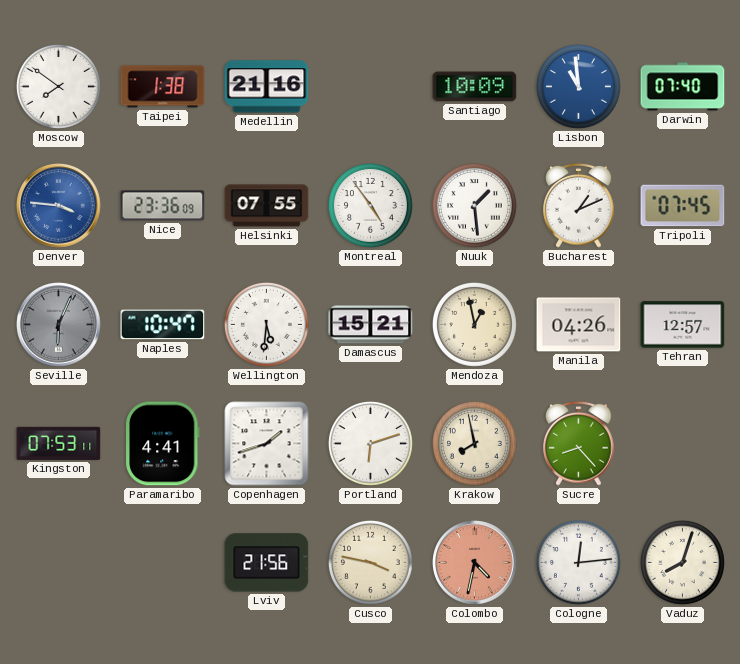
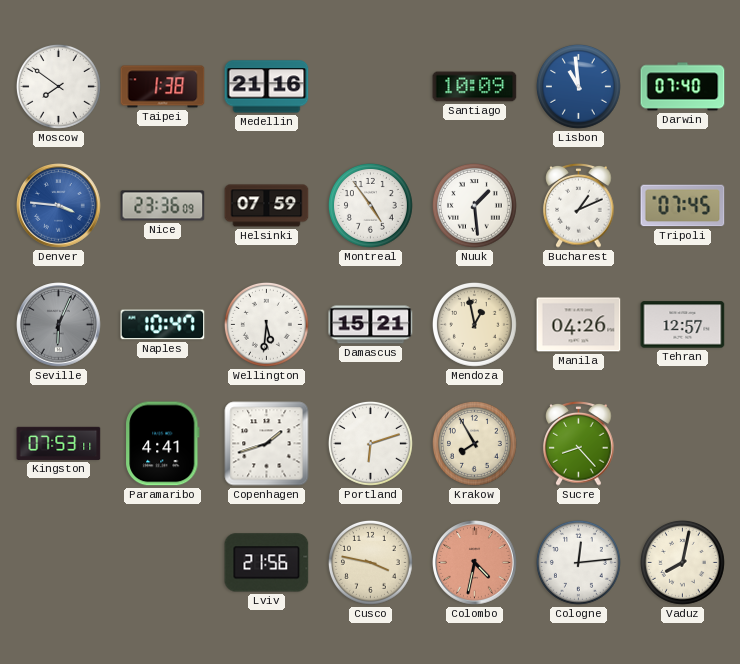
Helsinki: 07:55 -> 07:59
Krakow: 7:58 -> 7:55
Vaduz: 8:03 -> 8:02
